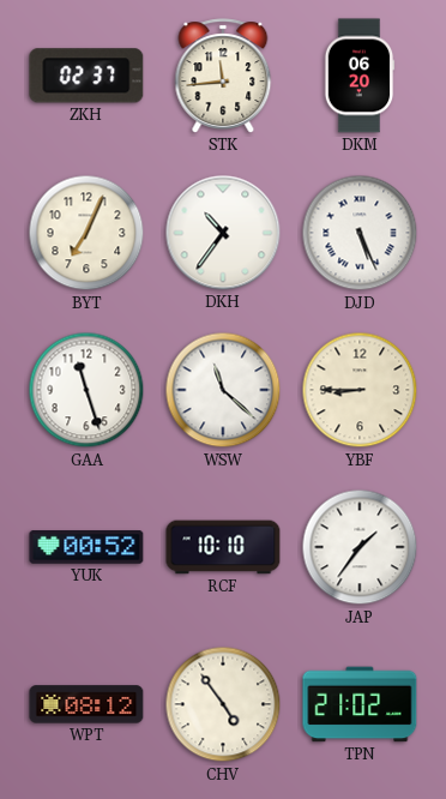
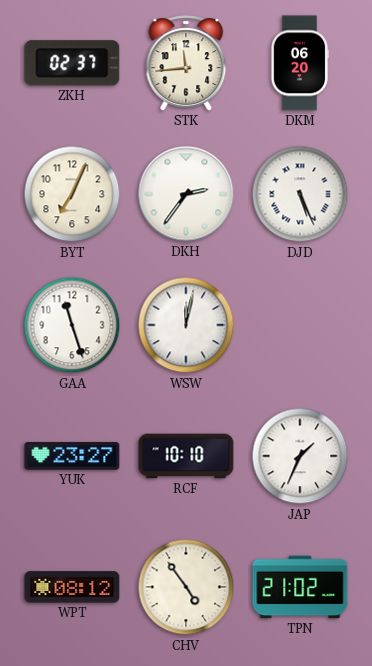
DKH: 10:36 -> 2:36
WSW: 11:22 -> 12:02
YBF: 8:45 -> none
YUK: 00:52 -> 23:27
JAP: 1:36 -> 1:34
